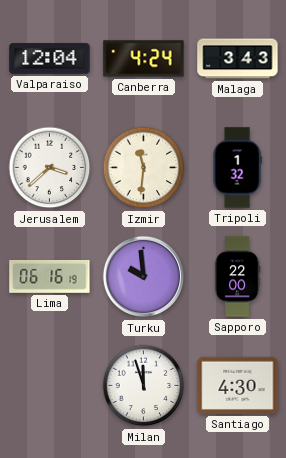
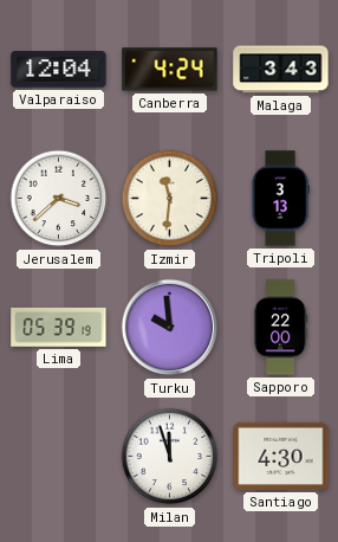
Tripoli: 1:32 -> 3:13
Lima: 06:16 -> 05:39
